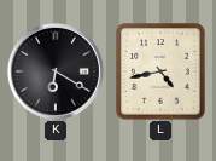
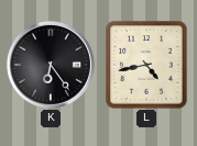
K: 6:20 -> 6:24
